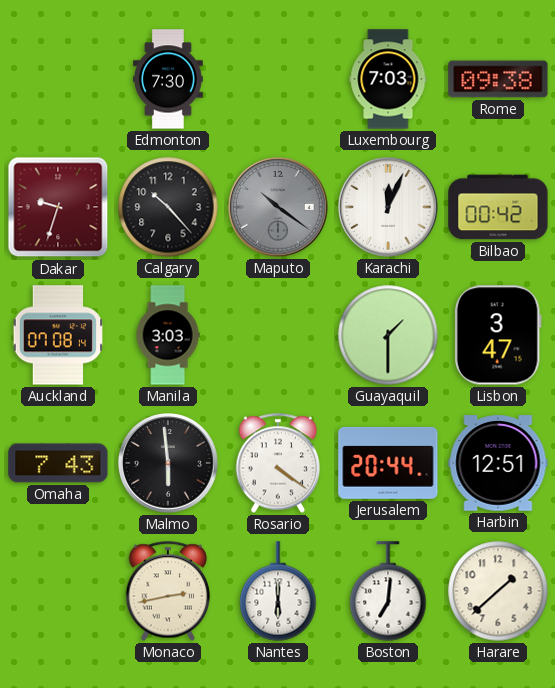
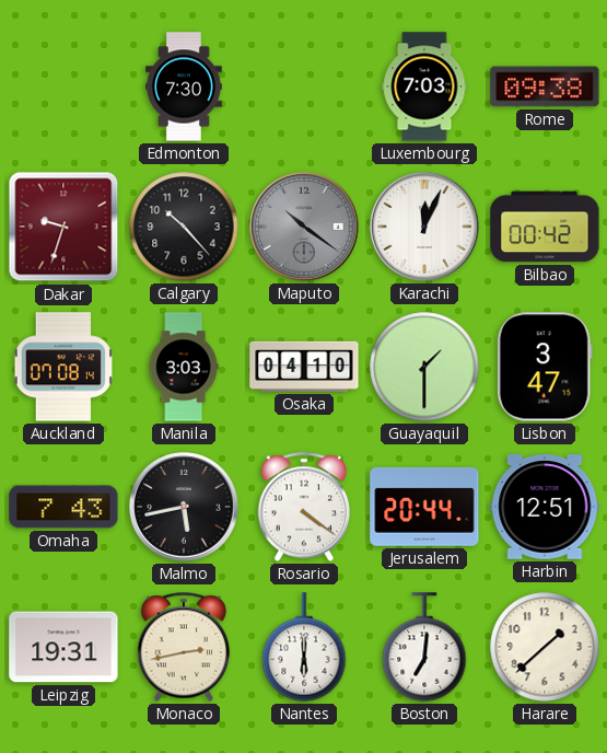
Osaka: none -> 04:10
Malmo: 5:59 -> 5:43
Leipzig: none -> 19:31
